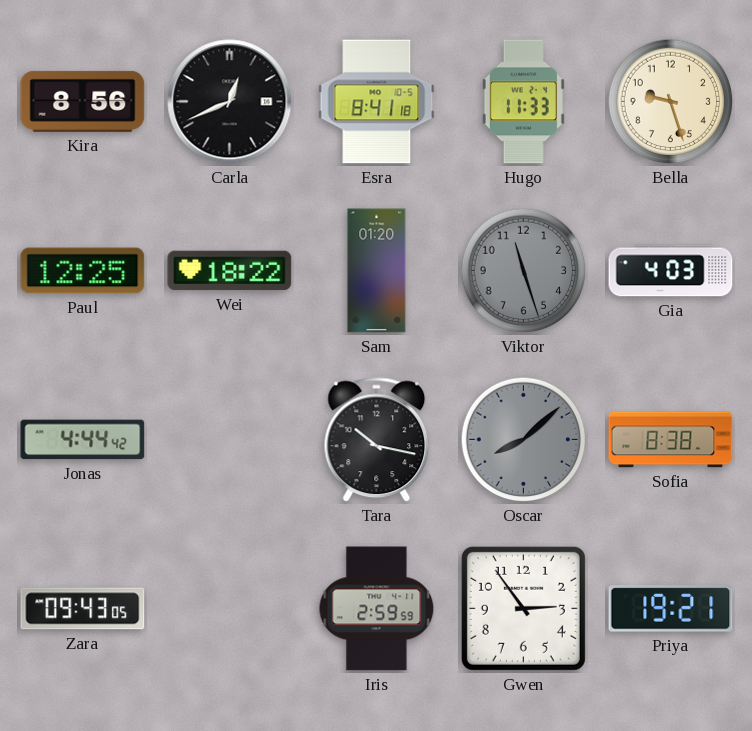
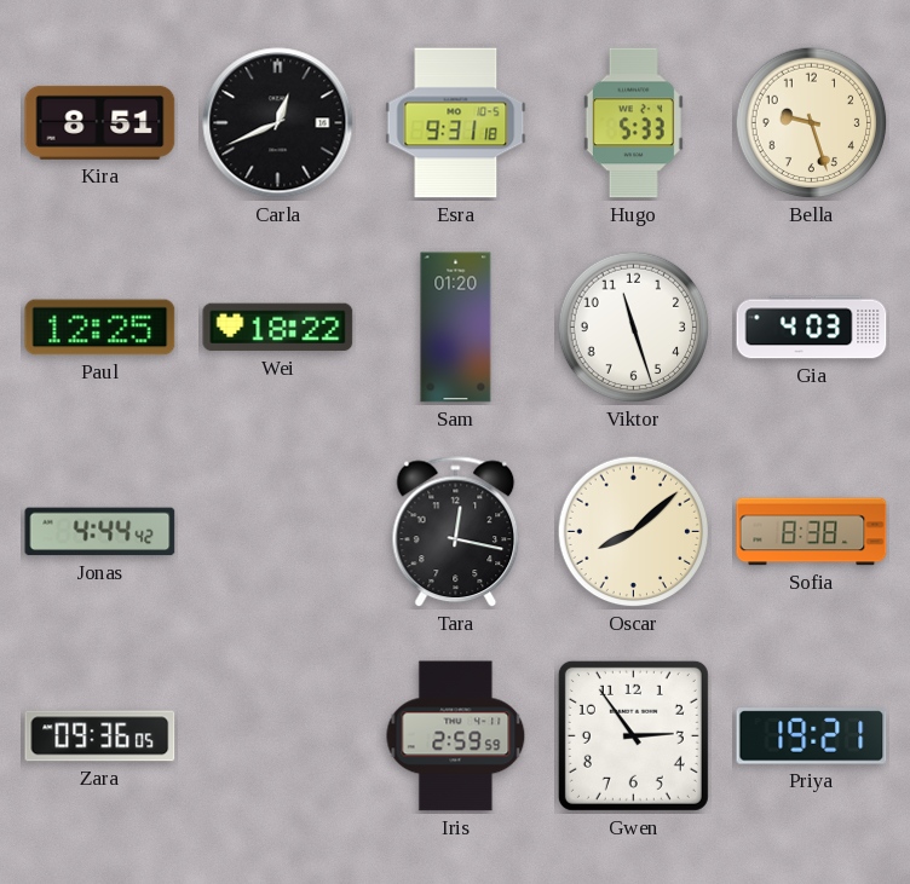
Kira: 8:56 -> 8:51
Esra: 8:41 -> 9:31
Hugo: 11:33 -> 5:33
Viktor dial: grey -> white
Tara: 10:17 -> 12:17
Oscar dial: grey -> cream
Zara: 09:43 -> 09:36
